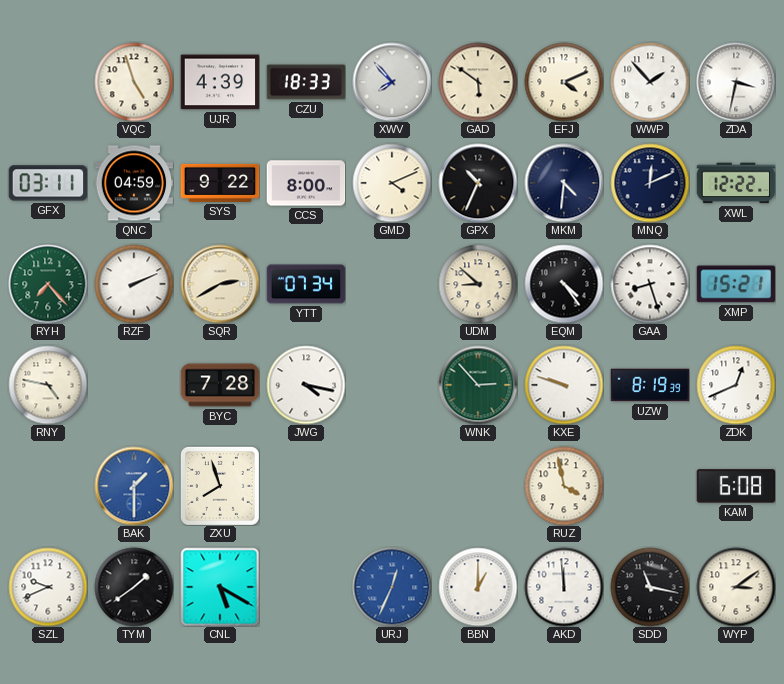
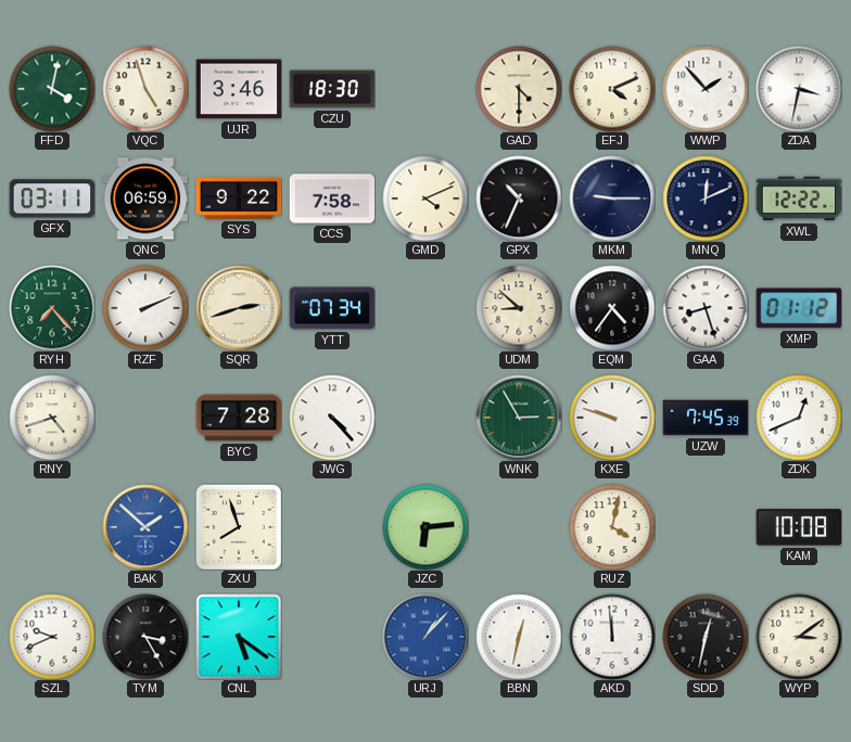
FFD: none -> 4:02
UJR: 4:39 -> 3:46
CZU: 18:33 -> 18:30
XWV: 7:53 -> none
GAD: 5:51 -> 4:30
QNC: 04:59 -> 06:59
CCS: 8:00 -> 7:58
MKM: 4:31 -> 9:15
SQR: 2:40 -> 2:42
EQM: 4:24 -> 4:36
XMP: 15:21 -> 01:12
RNY: 4:47 -> 4:42
JWG: 4:17 -> 4:23
WNK: 2:53 -> 2:55
UZW: 8:19 -> 7:45
BAK: 1:30 -> 1:52
JZC: none -> 6:14
RUZ: 3:58 -> 4:02
KAM: 6:08 -> 10:08
TYM: 1:39 -> 3:25
CNL: 5:20 -> 5:21
URJ: 12:34 -> 1:07
BBN: 1:00 -> 12:32
SDD: 11:17 -> 12:32
